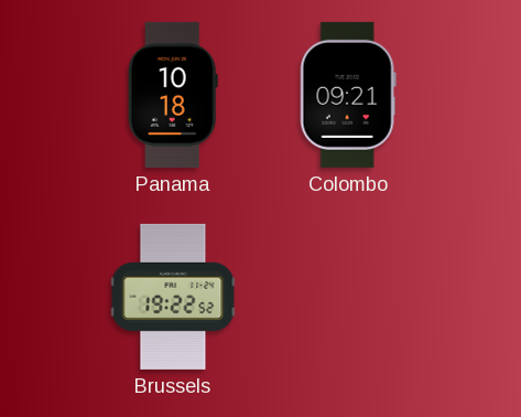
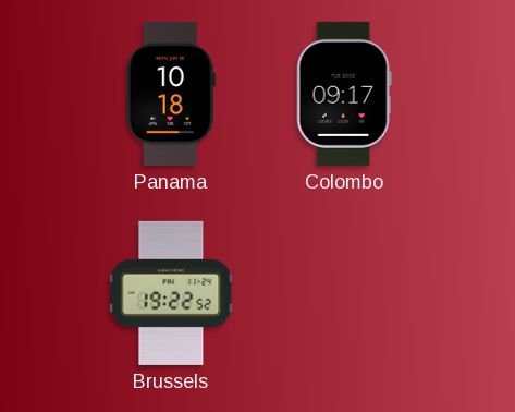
Colombo: 09:21 -> 09:17
